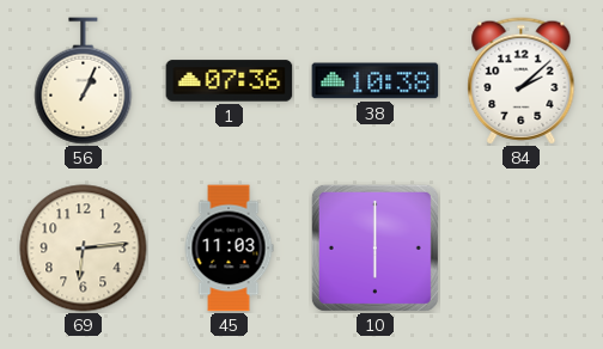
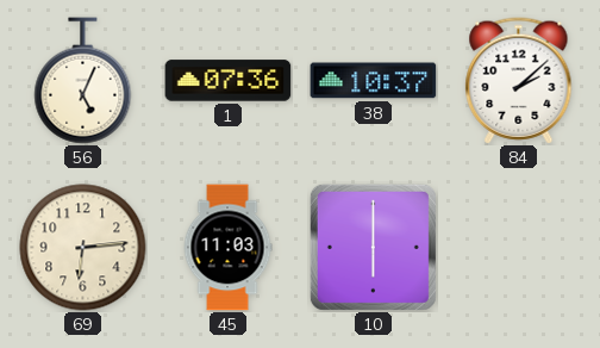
56: 1:04 -> 5:04
38: 10:38 -> 10:37
